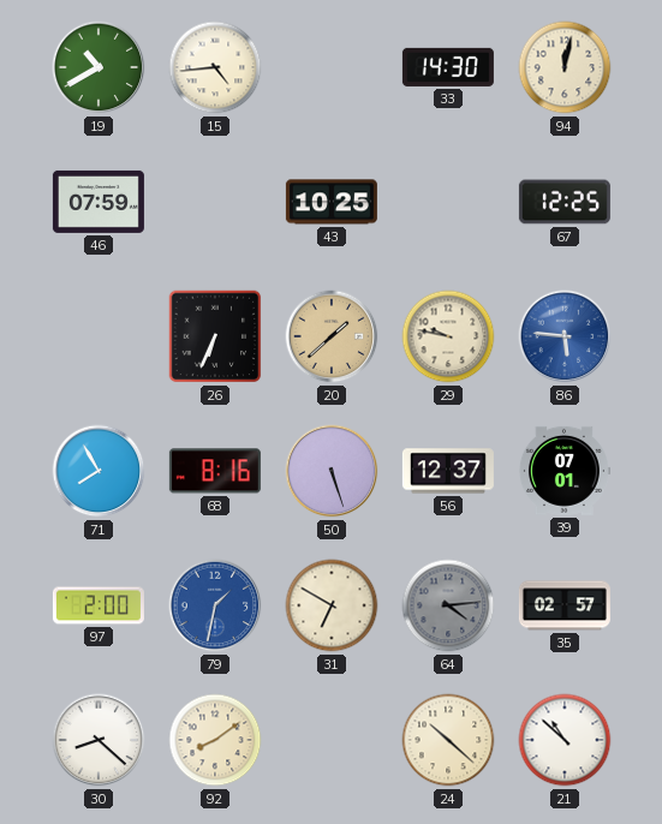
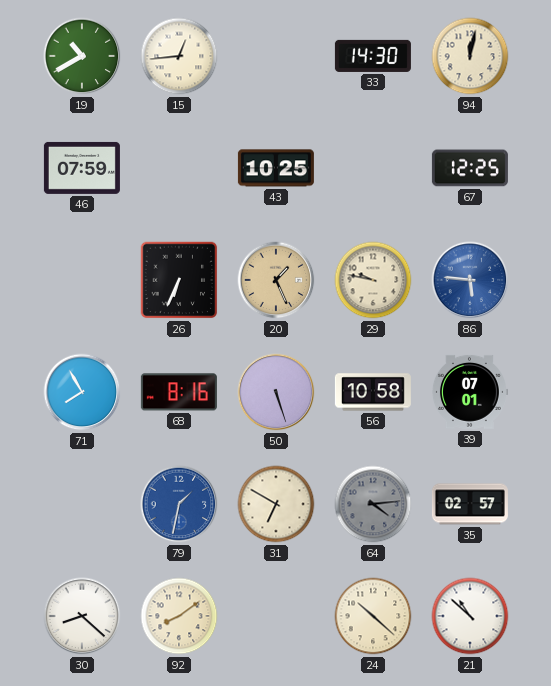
15: 4:44 -> 12:44
20: 1:38 -> 1:26
56: 12:37 -> 10:58
97: 2:00 -> none
